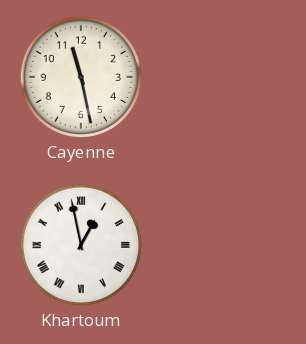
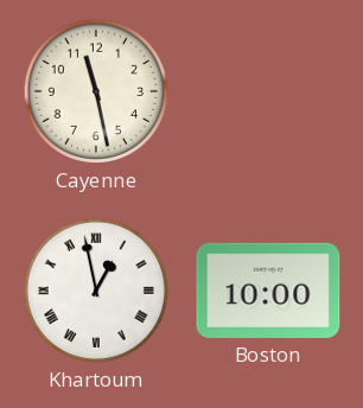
Boston: none -> 10:00
